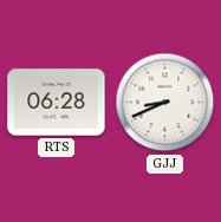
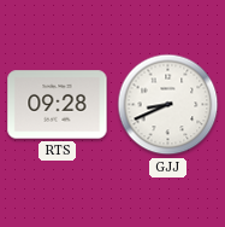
RTS: 06:28 -> 09:28
